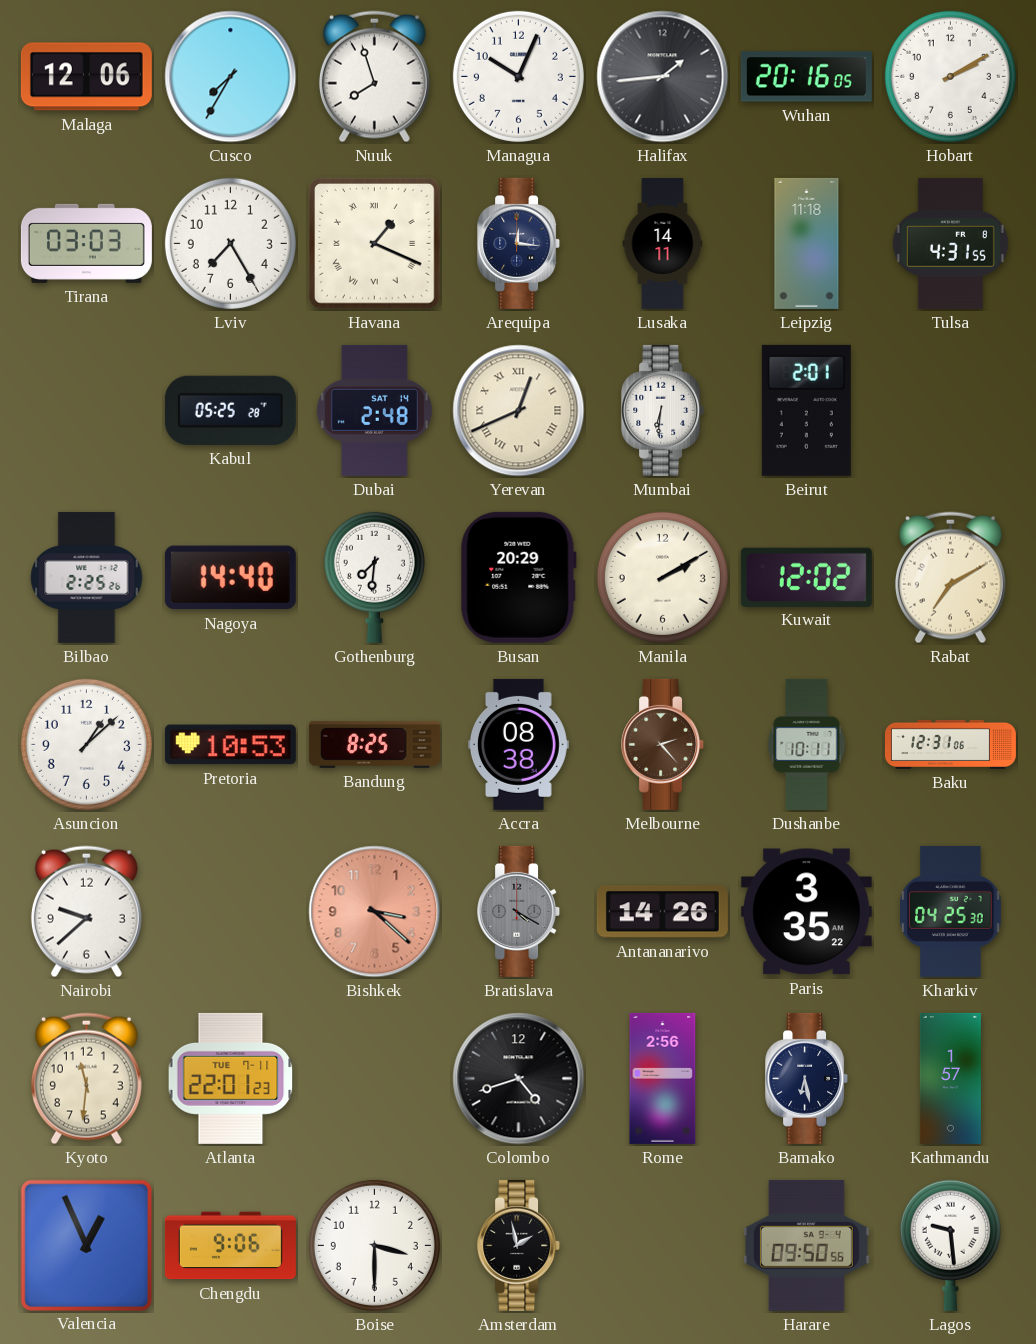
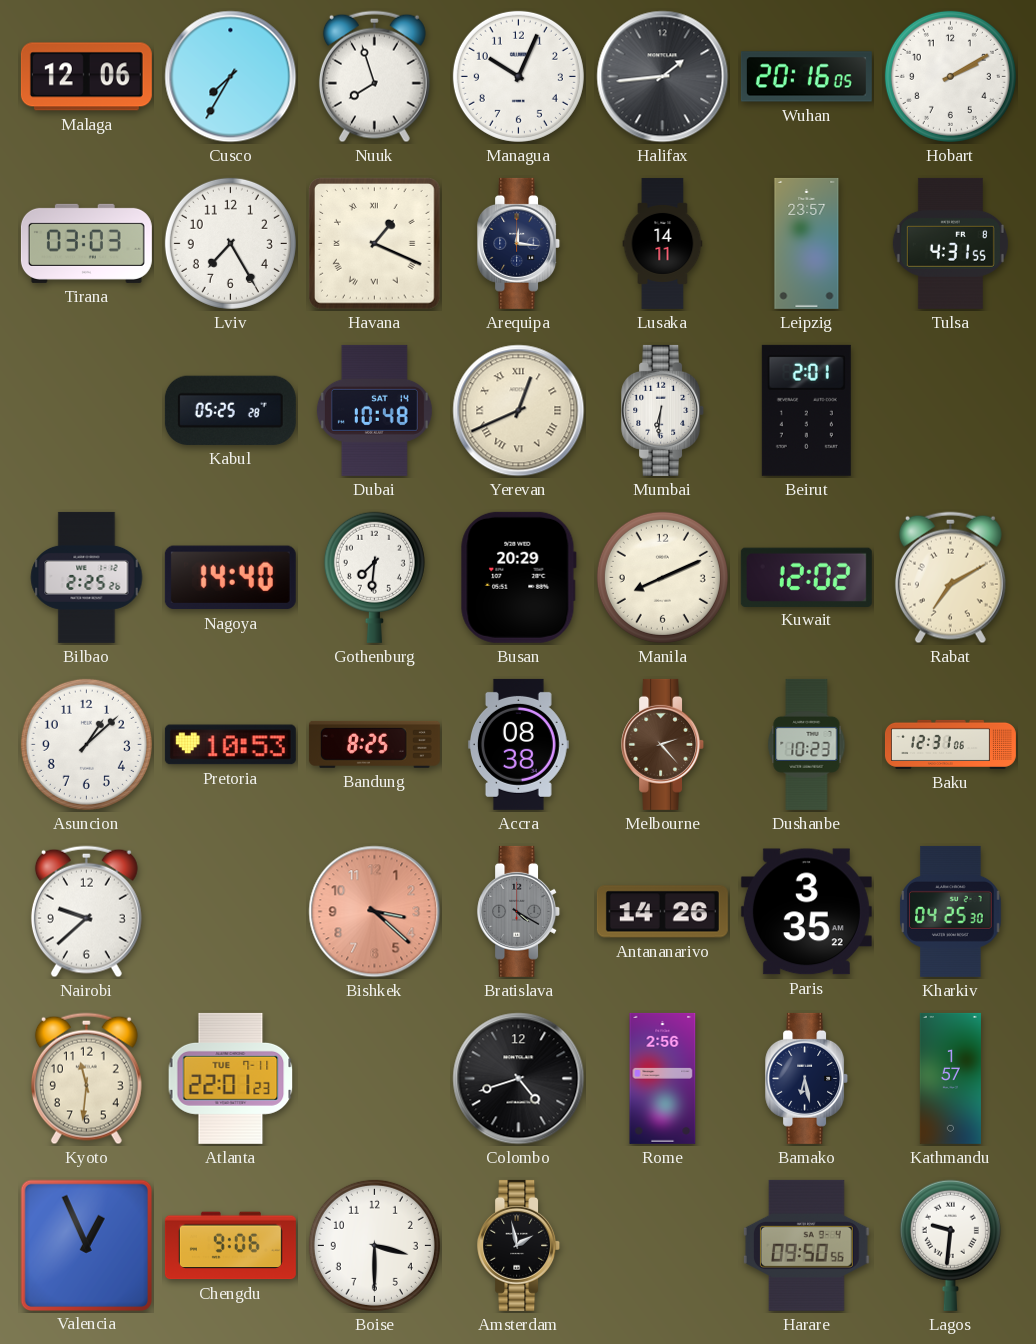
Leipzig: 11:18 -> 23:57
Dubai: 2:48 -> 10:48
Manila: 2:10 -> 8:11
Dushanbe: 10:11 -> 10:23
Lagos: 9:29 -> 9:31
